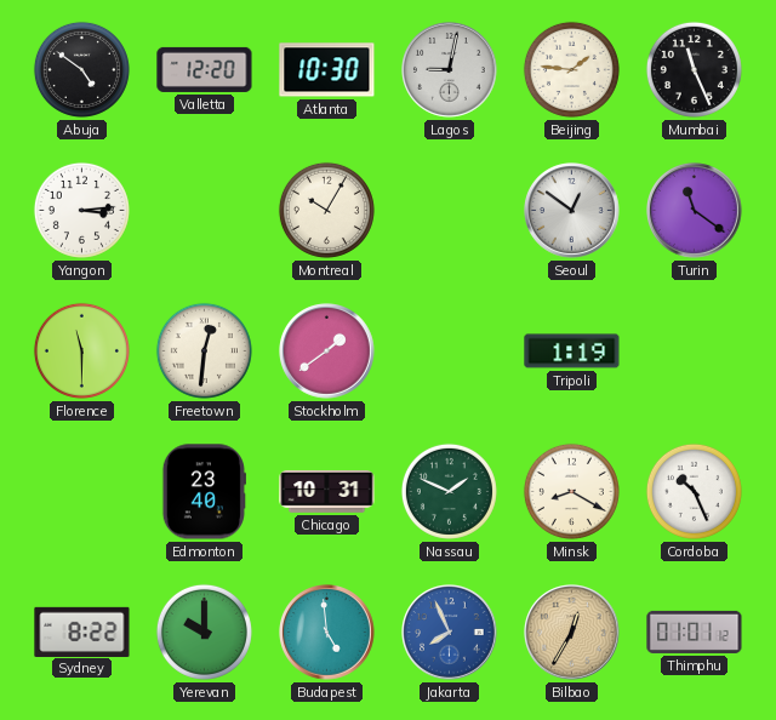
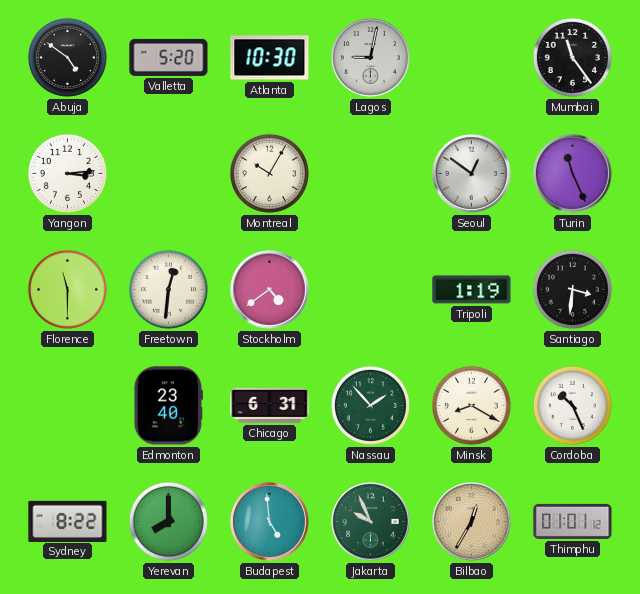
Valletta: 12:20 -> 5:20
Beijing: 1:46 -> none
Mumbai: 11:26 -> 11:24
Turin: 11:21 -> 11:26
Stockholm: 1:39 -> 4:39
Santiago: none -> 3:31
Chicago: 10:31 -> 6:31
Nassau: 1:49 -> 1:53
Yerevan: 10:00 -> 8:00
Jakarta: 7:56 -> 9:56
Jakarta dial: blue -> green
